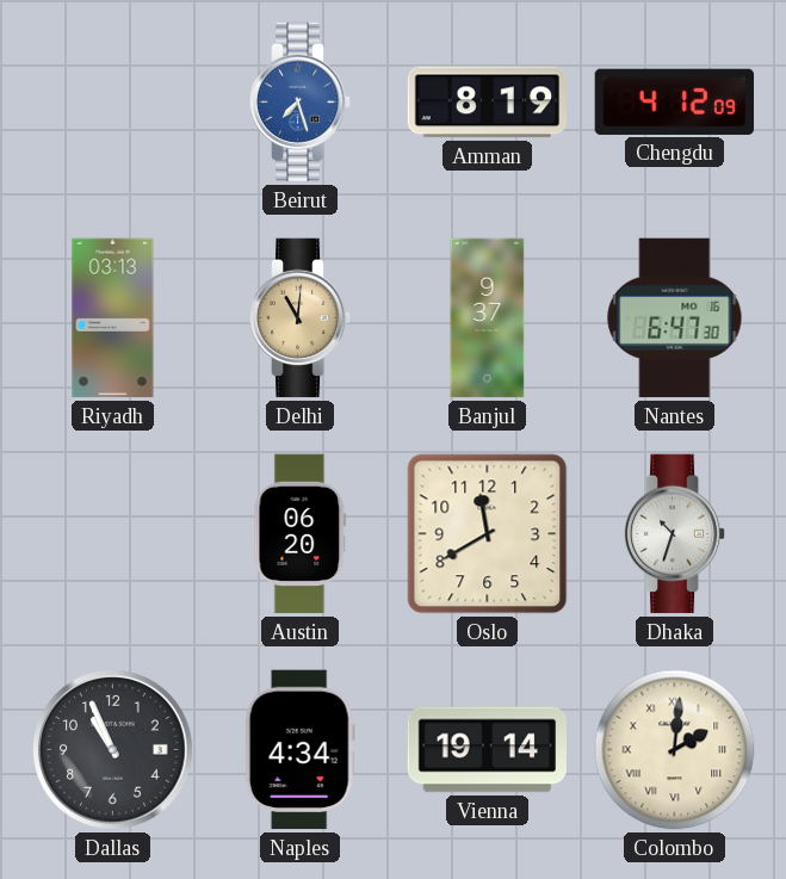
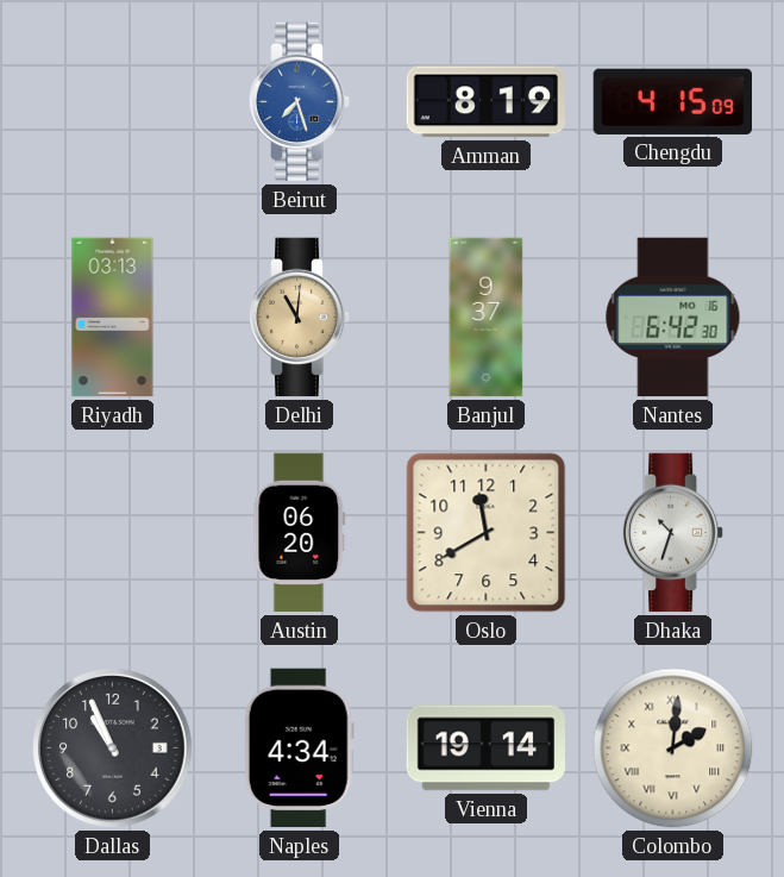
Chengdu: 4:12 -> 4:15
Nantes: 6:47 -> 6:42
